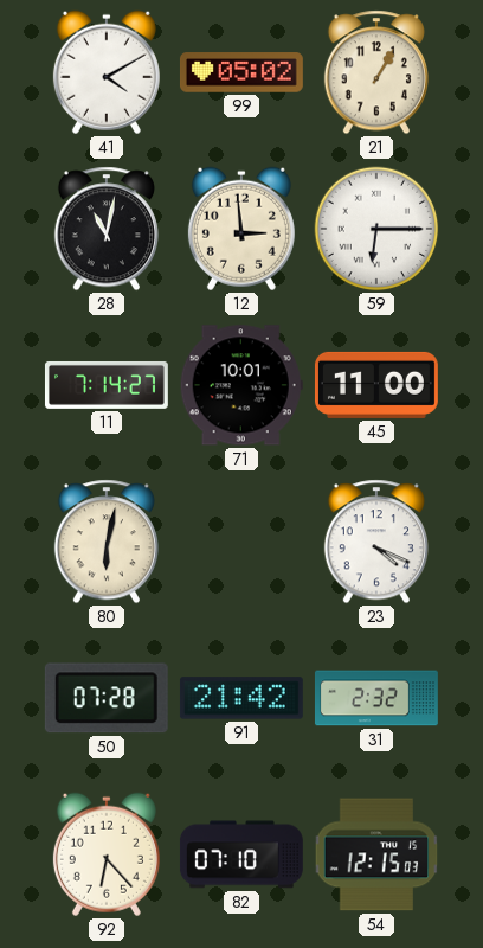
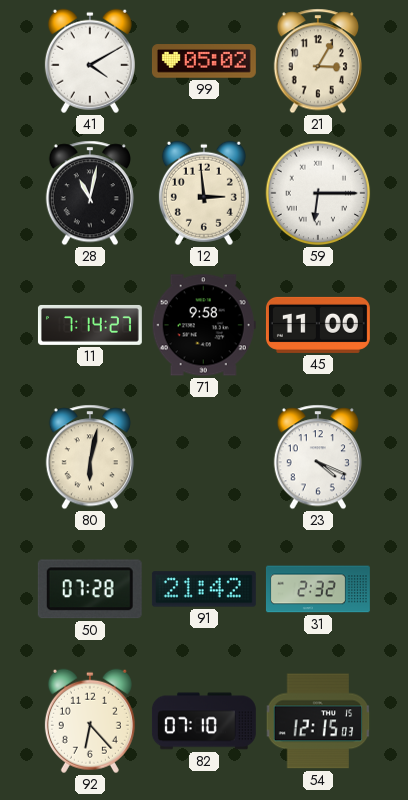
21: 1:05 -> 3:05
71: 10:01 -> 9:58
